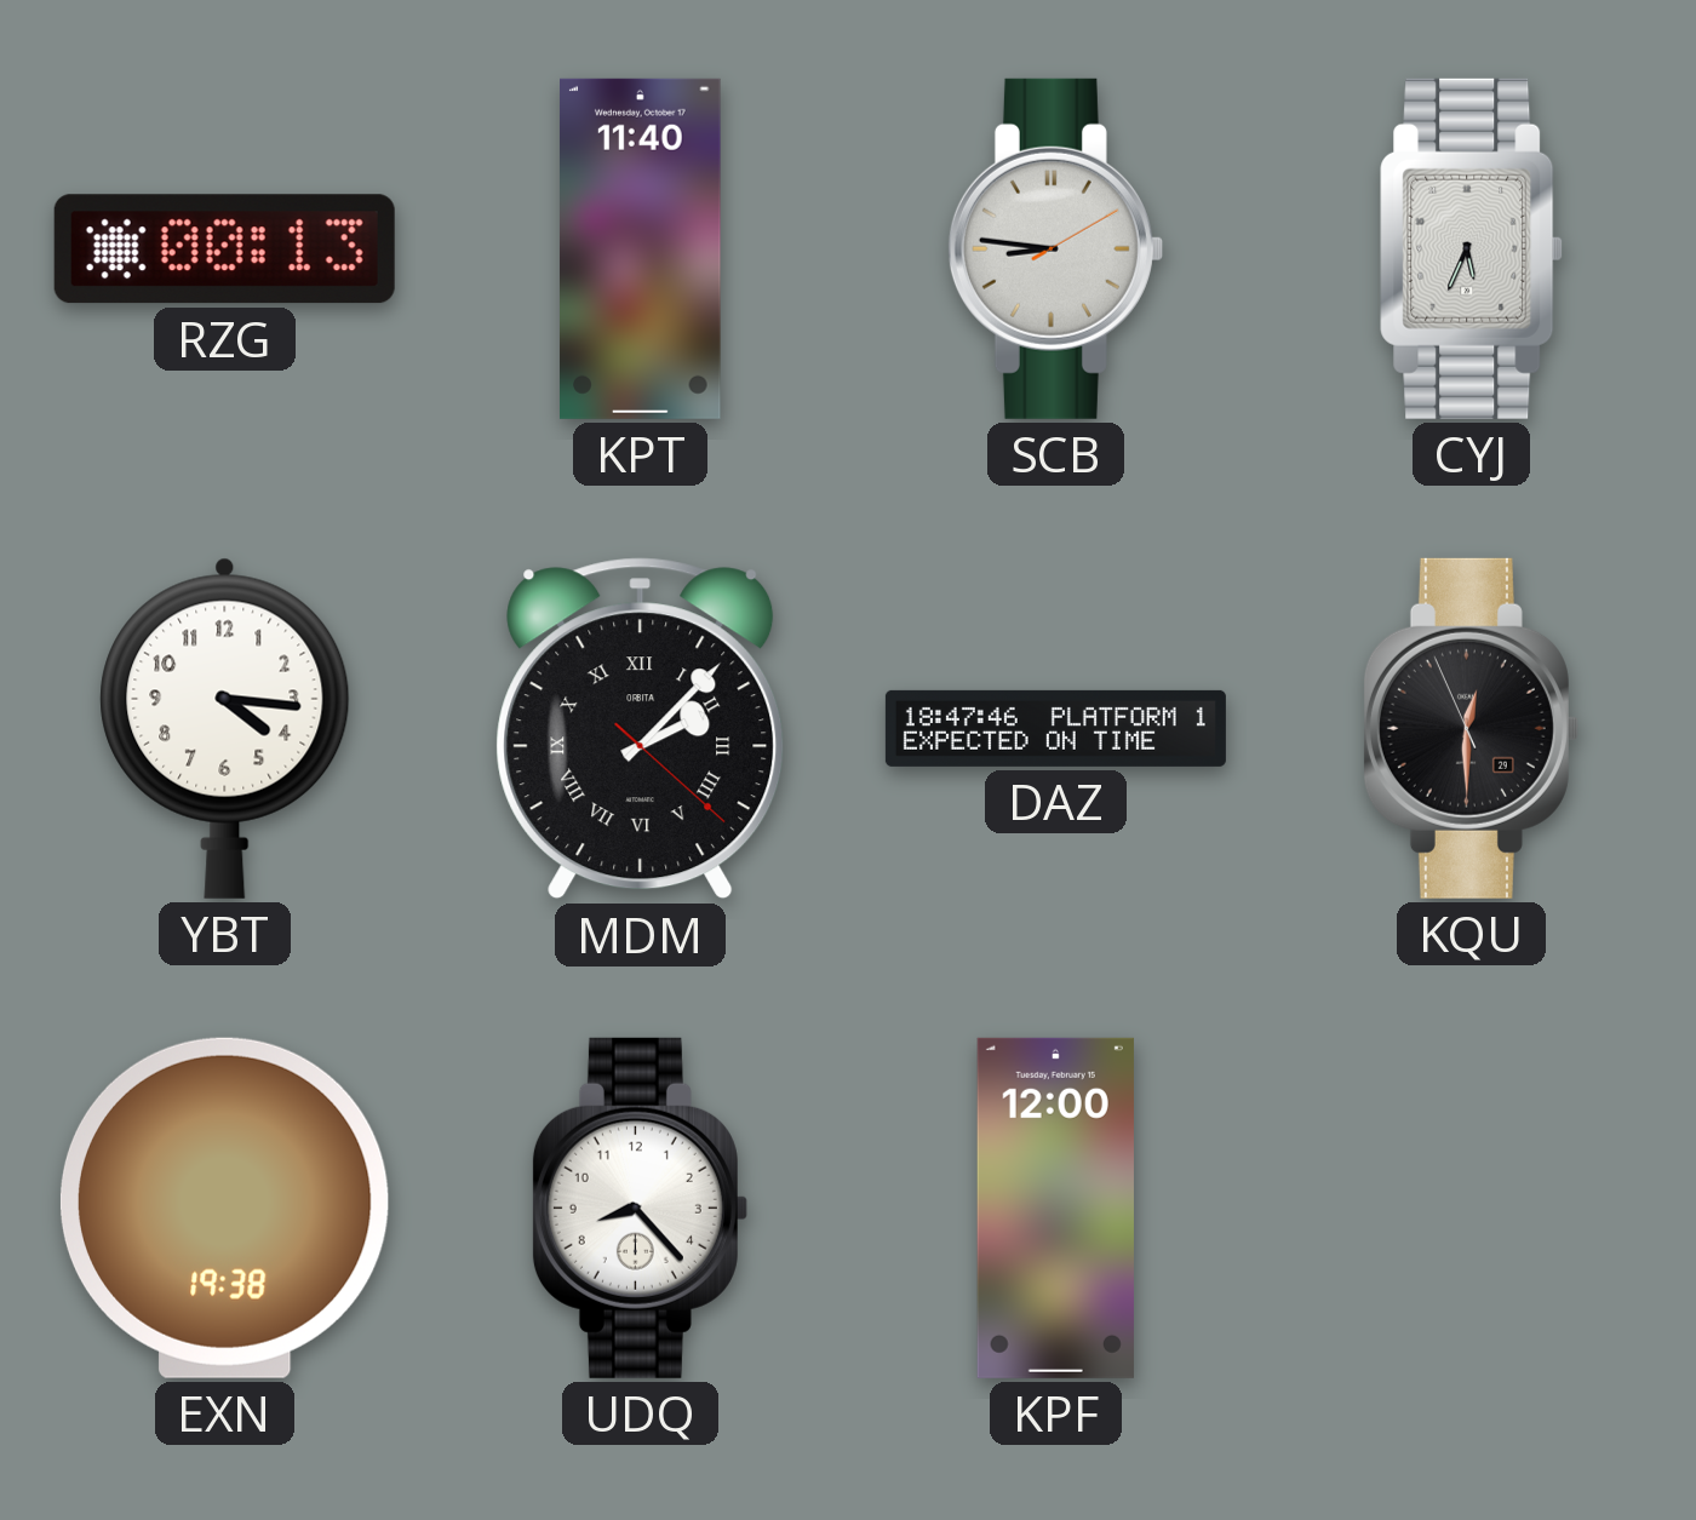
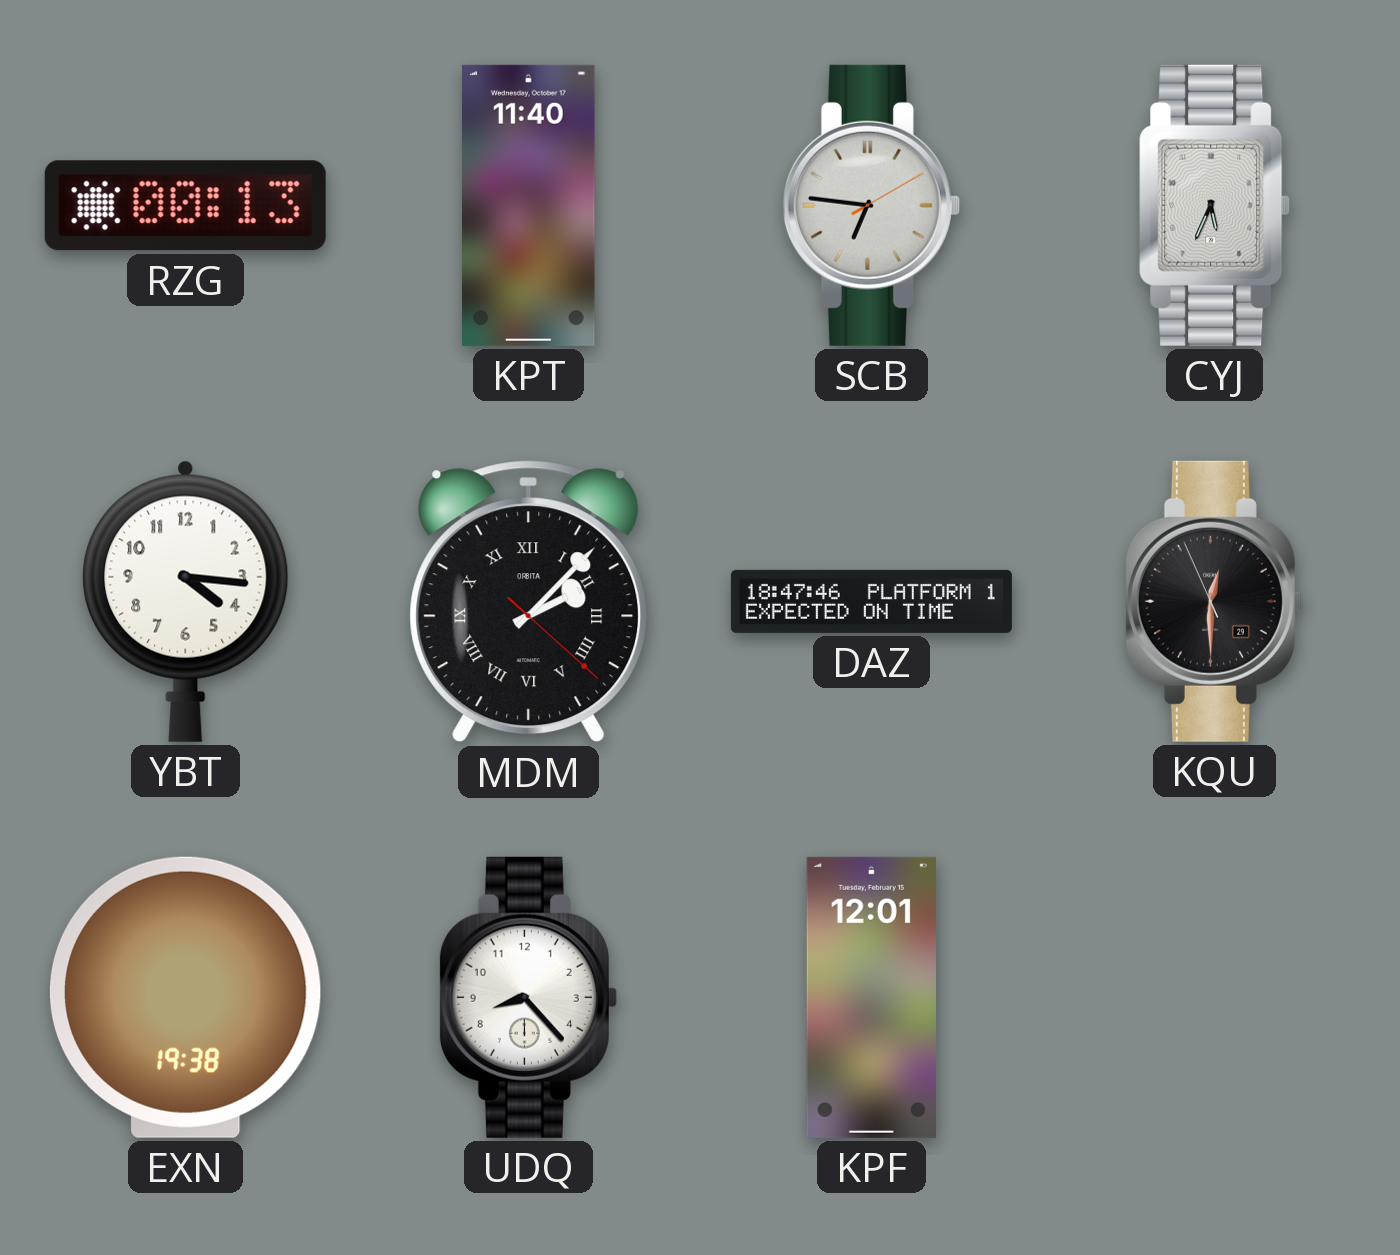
SCB: 8:46 -> 6:46
KPF: 12:00 -> 12:01
